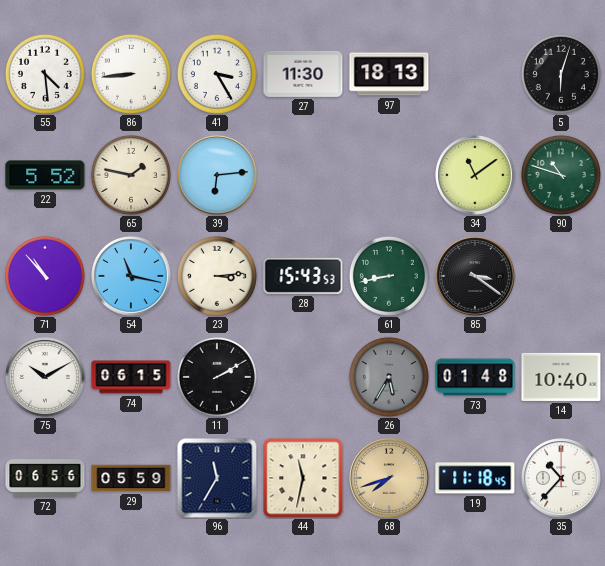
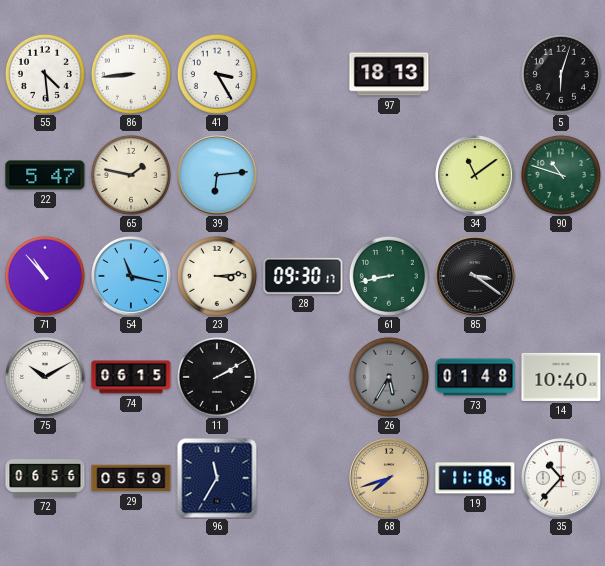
27: 11:30 -> none
22: 5:52 -> 5:47
28: 15:43 -> 09:30
44: 11:32 -> none
